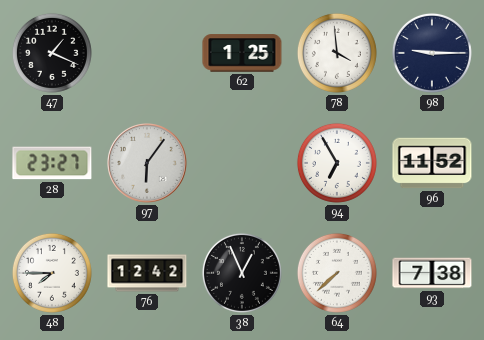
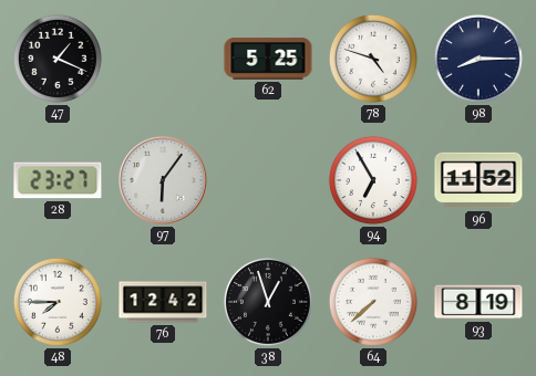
62: 1:25 -> 5:25
78: 3:59 -> 4:48
98: 9:15 -> 8:15
38: 12:56 -> 12:57
93: 7:38 -> 8:19
